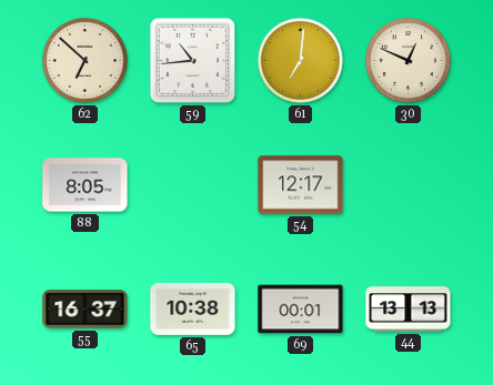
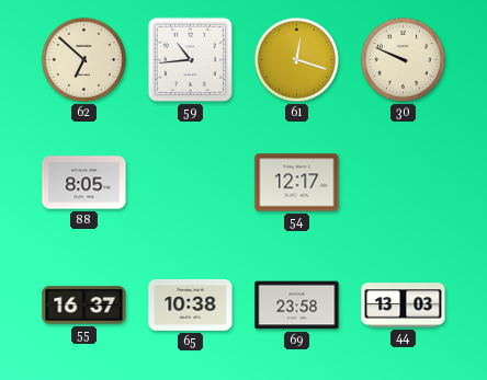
61: 7:01 -> 12:18
30: 12:49 -> 9:49
69: 00:01 -> 23:58
44: 13:13 -> 13:03
